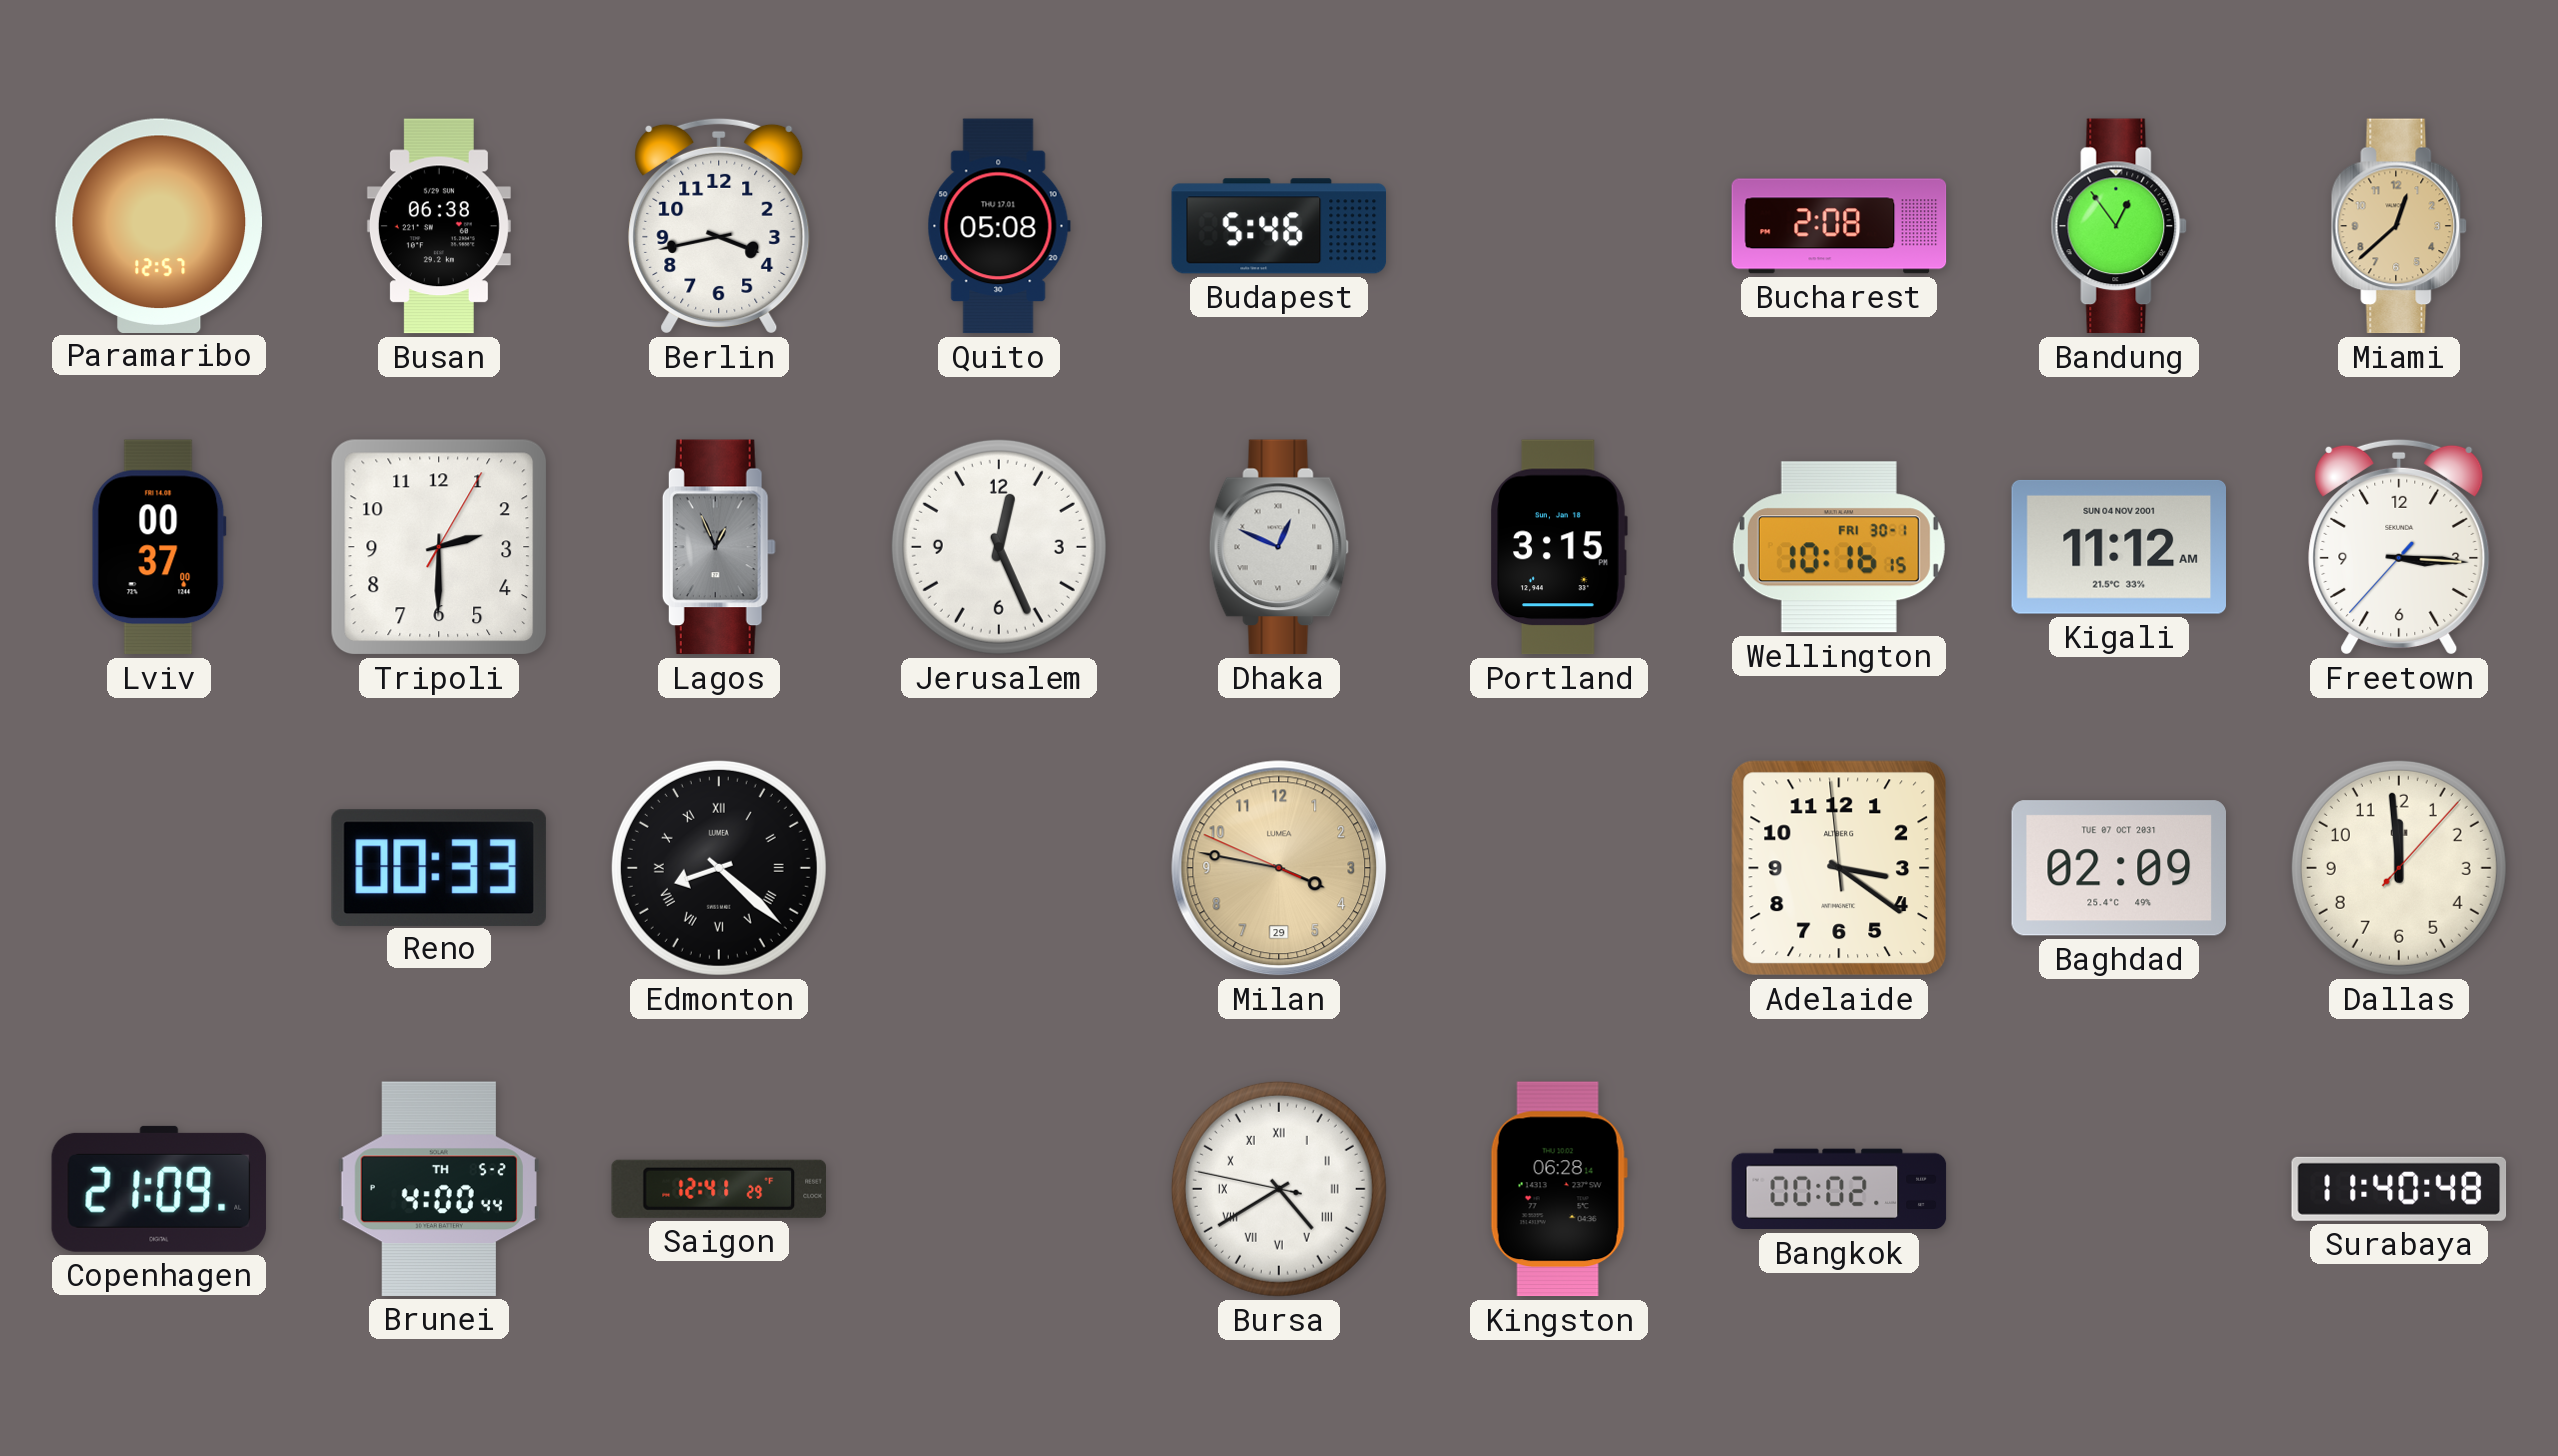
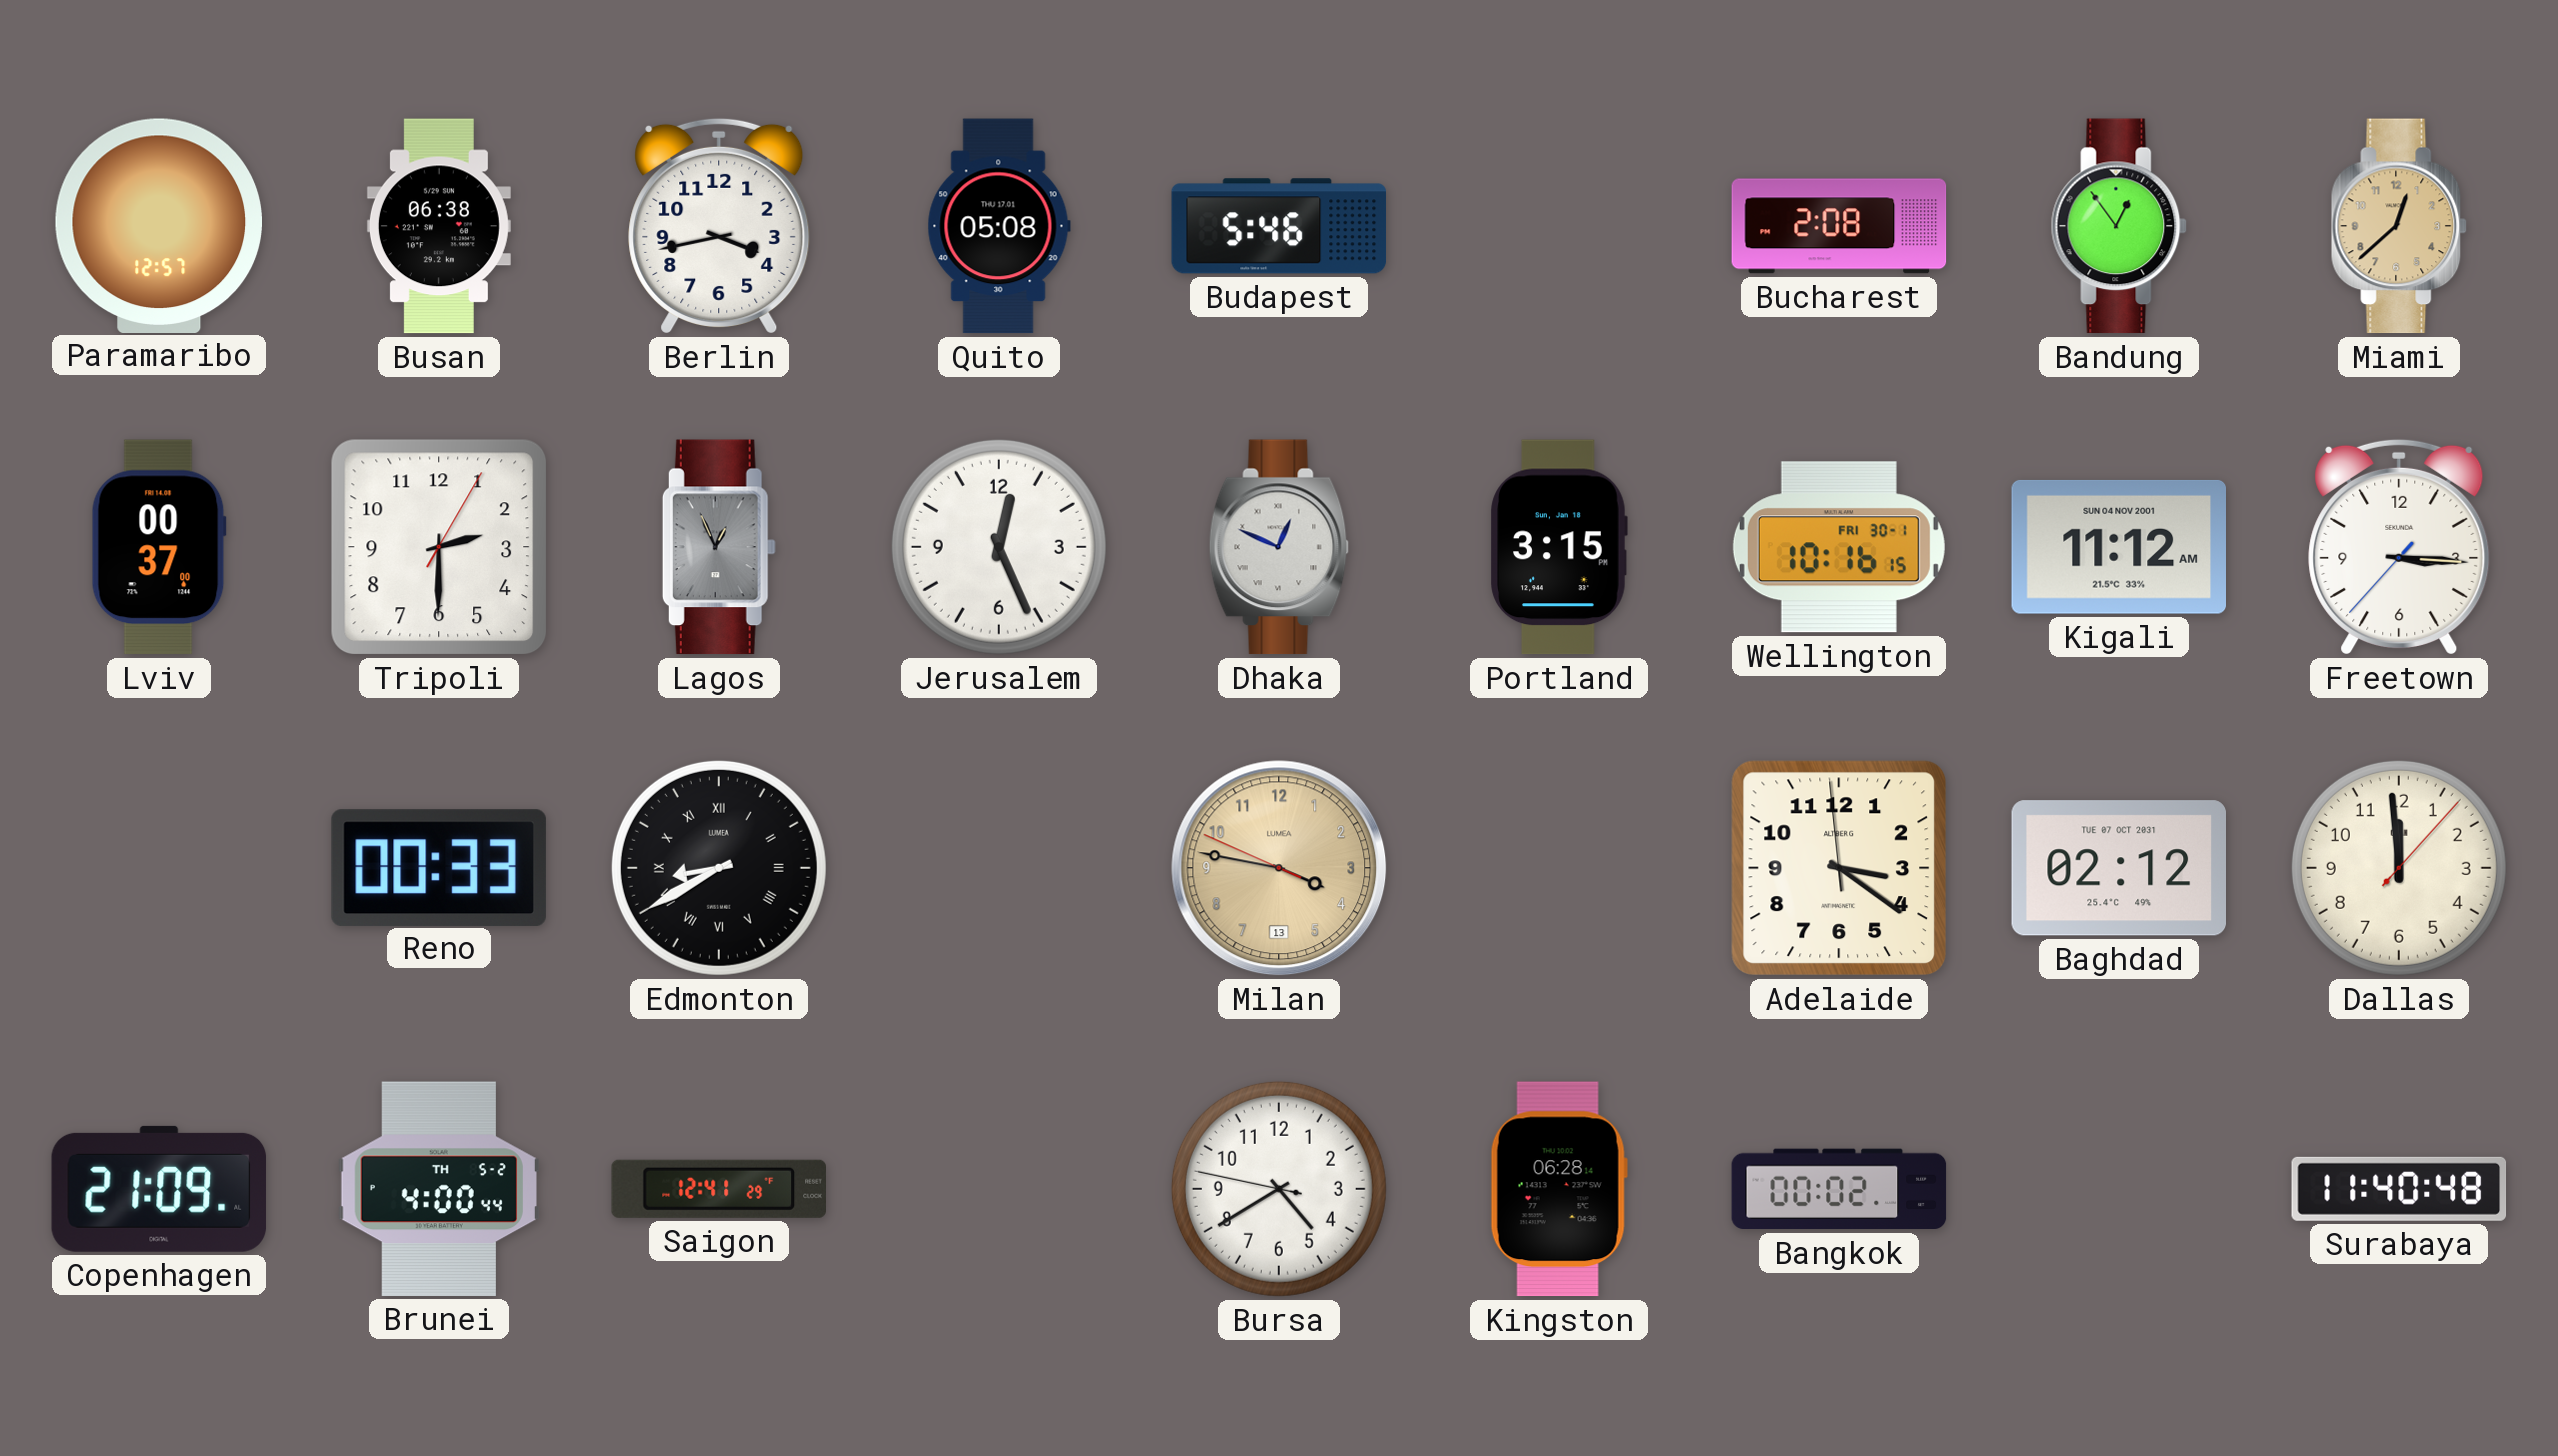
Edmonton: 8:22 -> 8:40
Milan date: 29 -> 13
Baghdad: 02:09 -> 02:12
Bursa numerals: Roman -> Arabic
